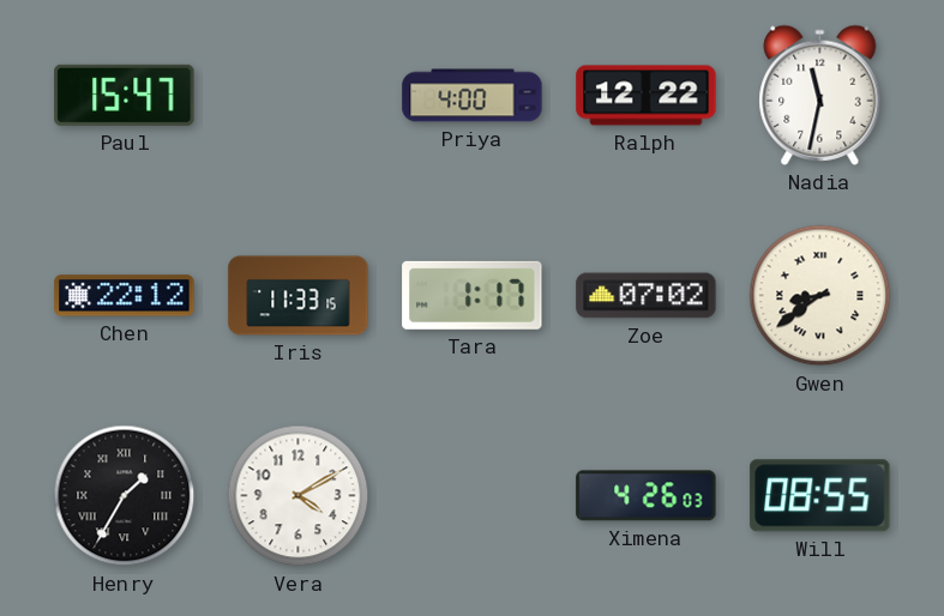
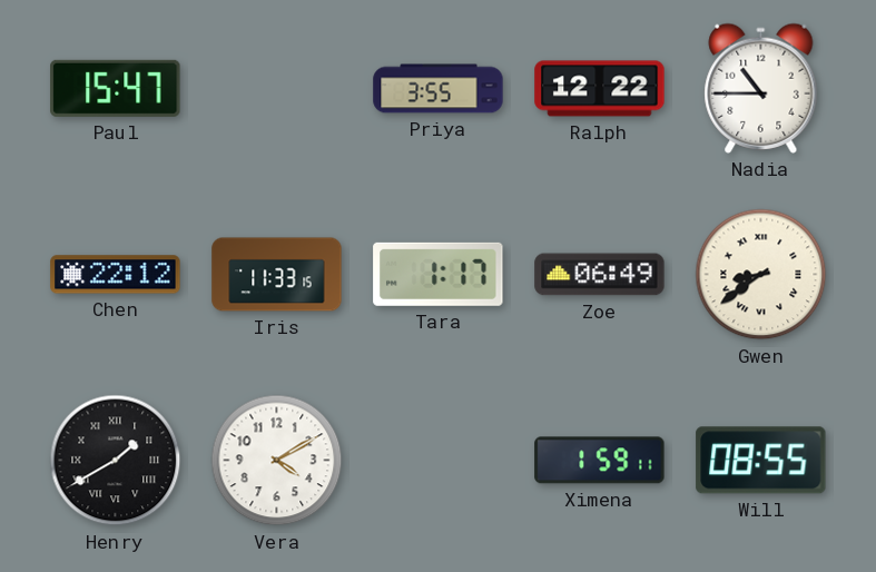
Priya: 4:00 -> 3:55
Nadia: 11:32 -> 10:45
Zoe: 07:02 -> 06:49
Henry: 1:35 -> 1:40
Ximena: 4:26 -> 1:59
